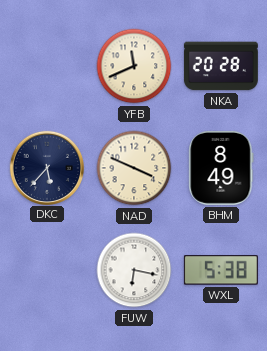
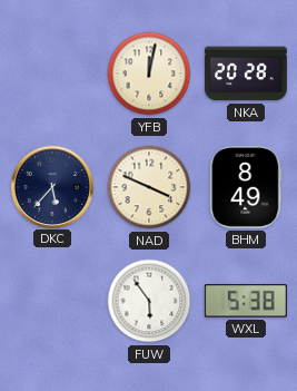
YFB: 11:41 -> 12:02
FUW: 6:17 -> 5:54
